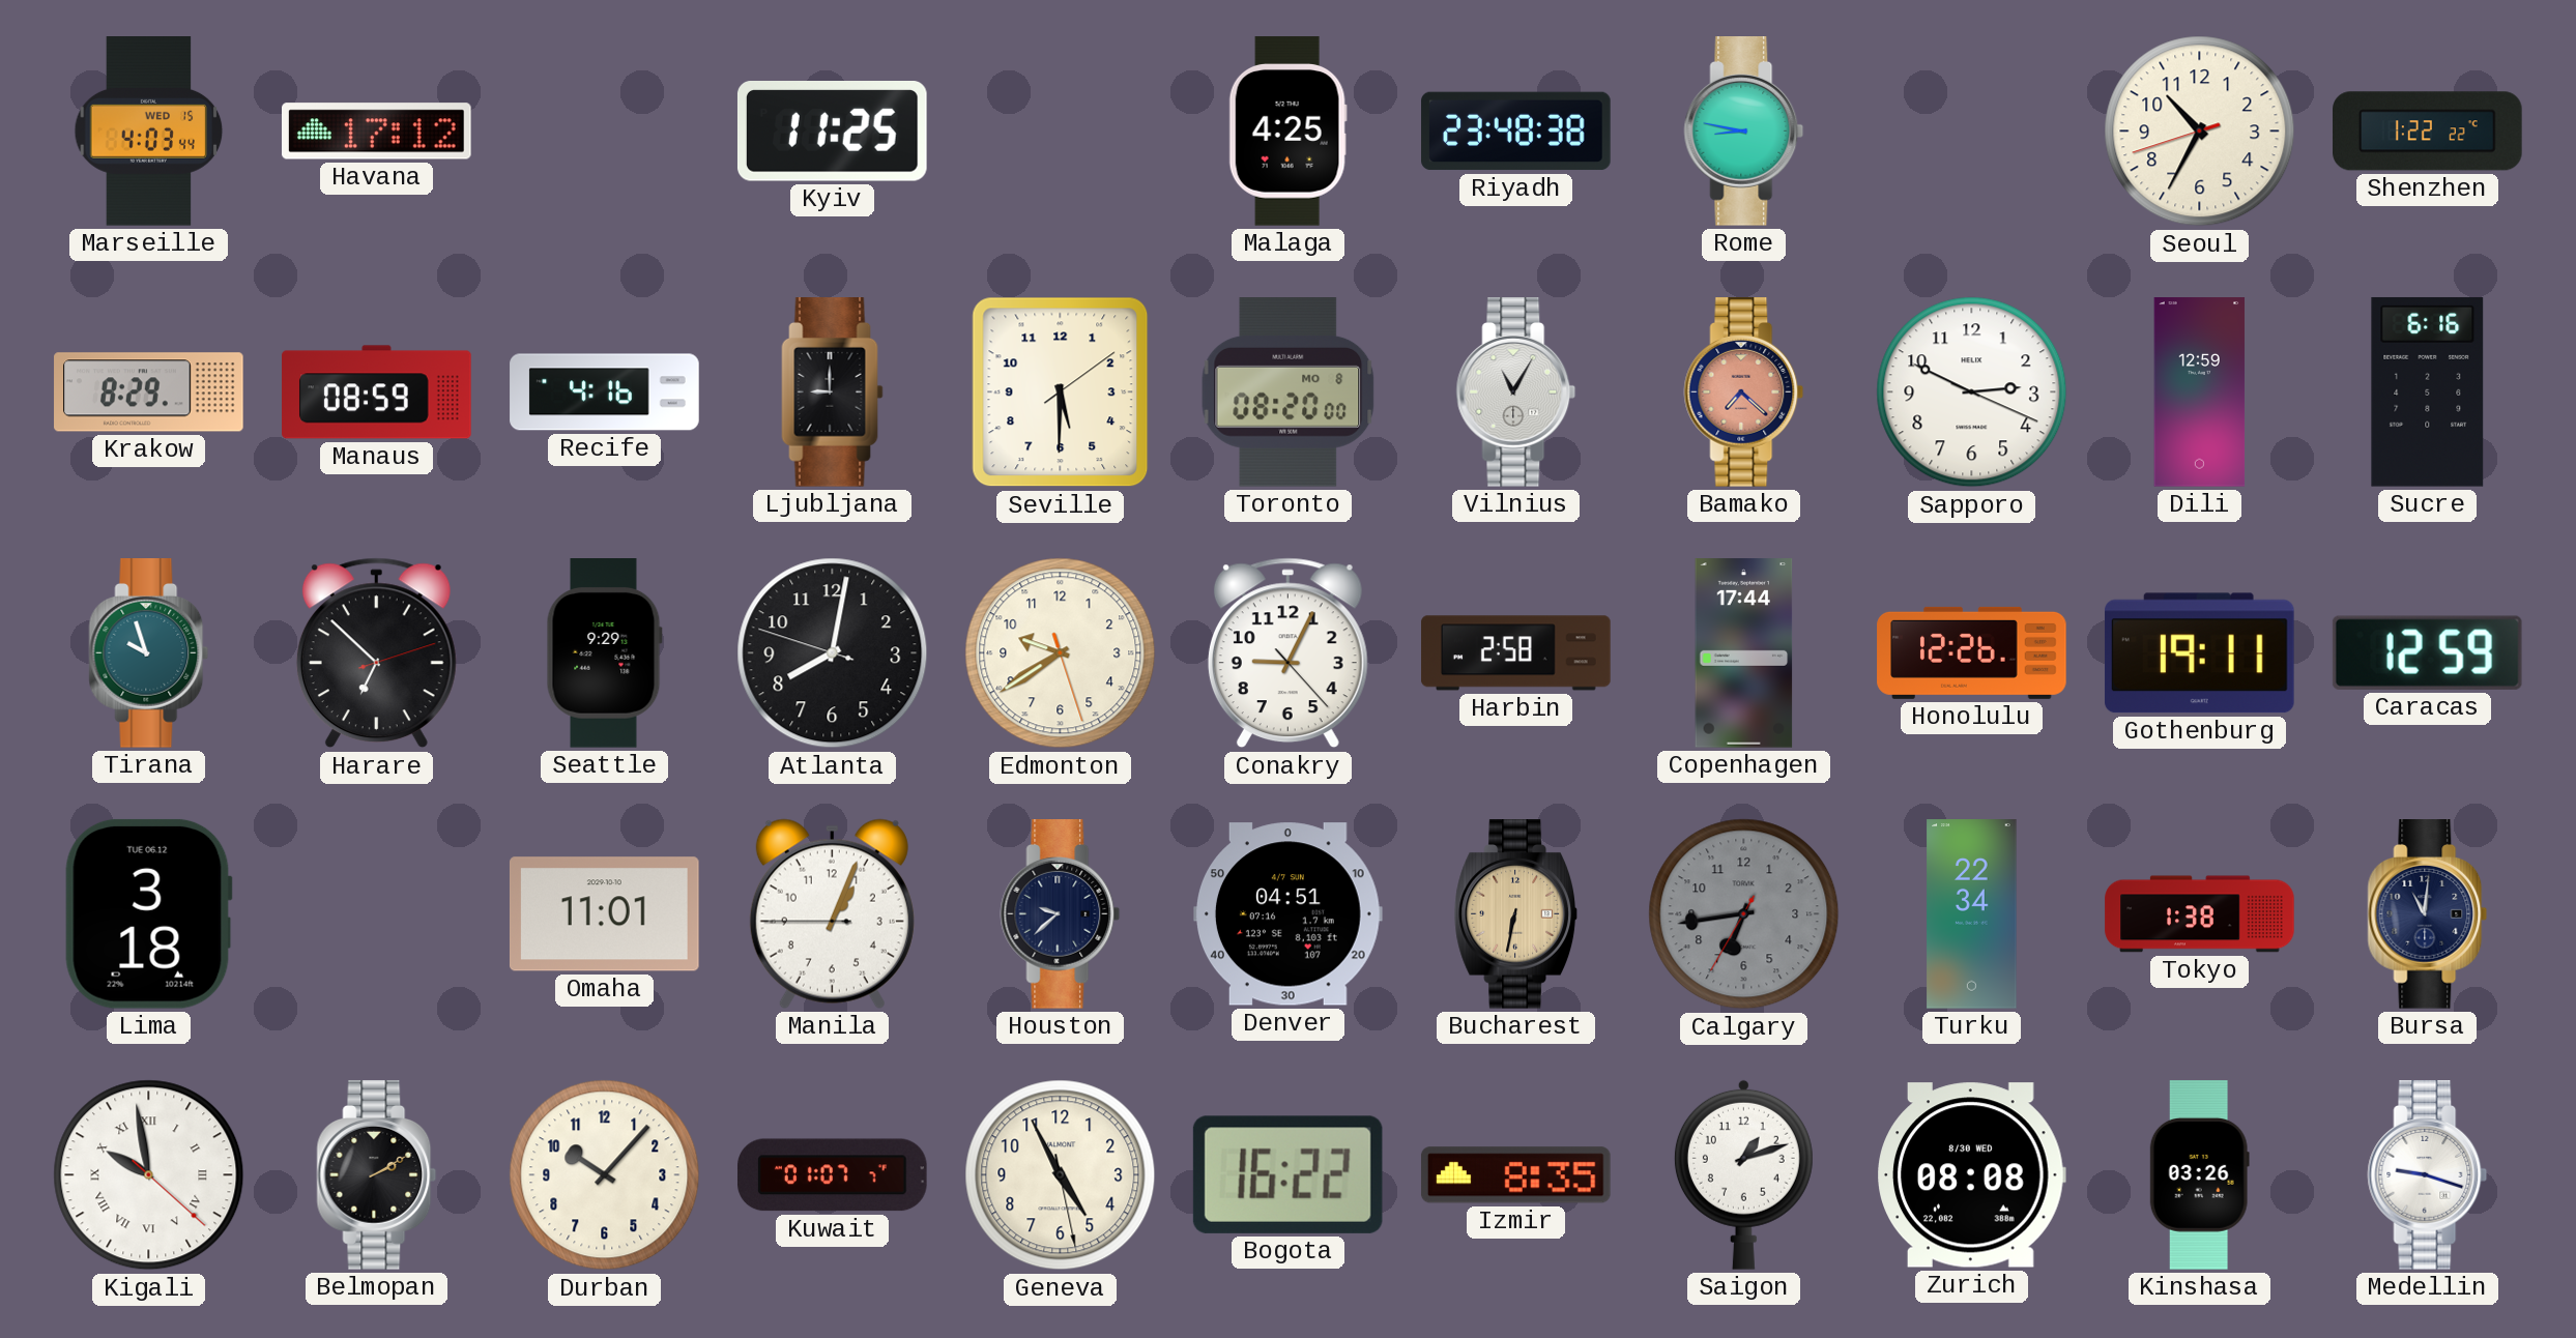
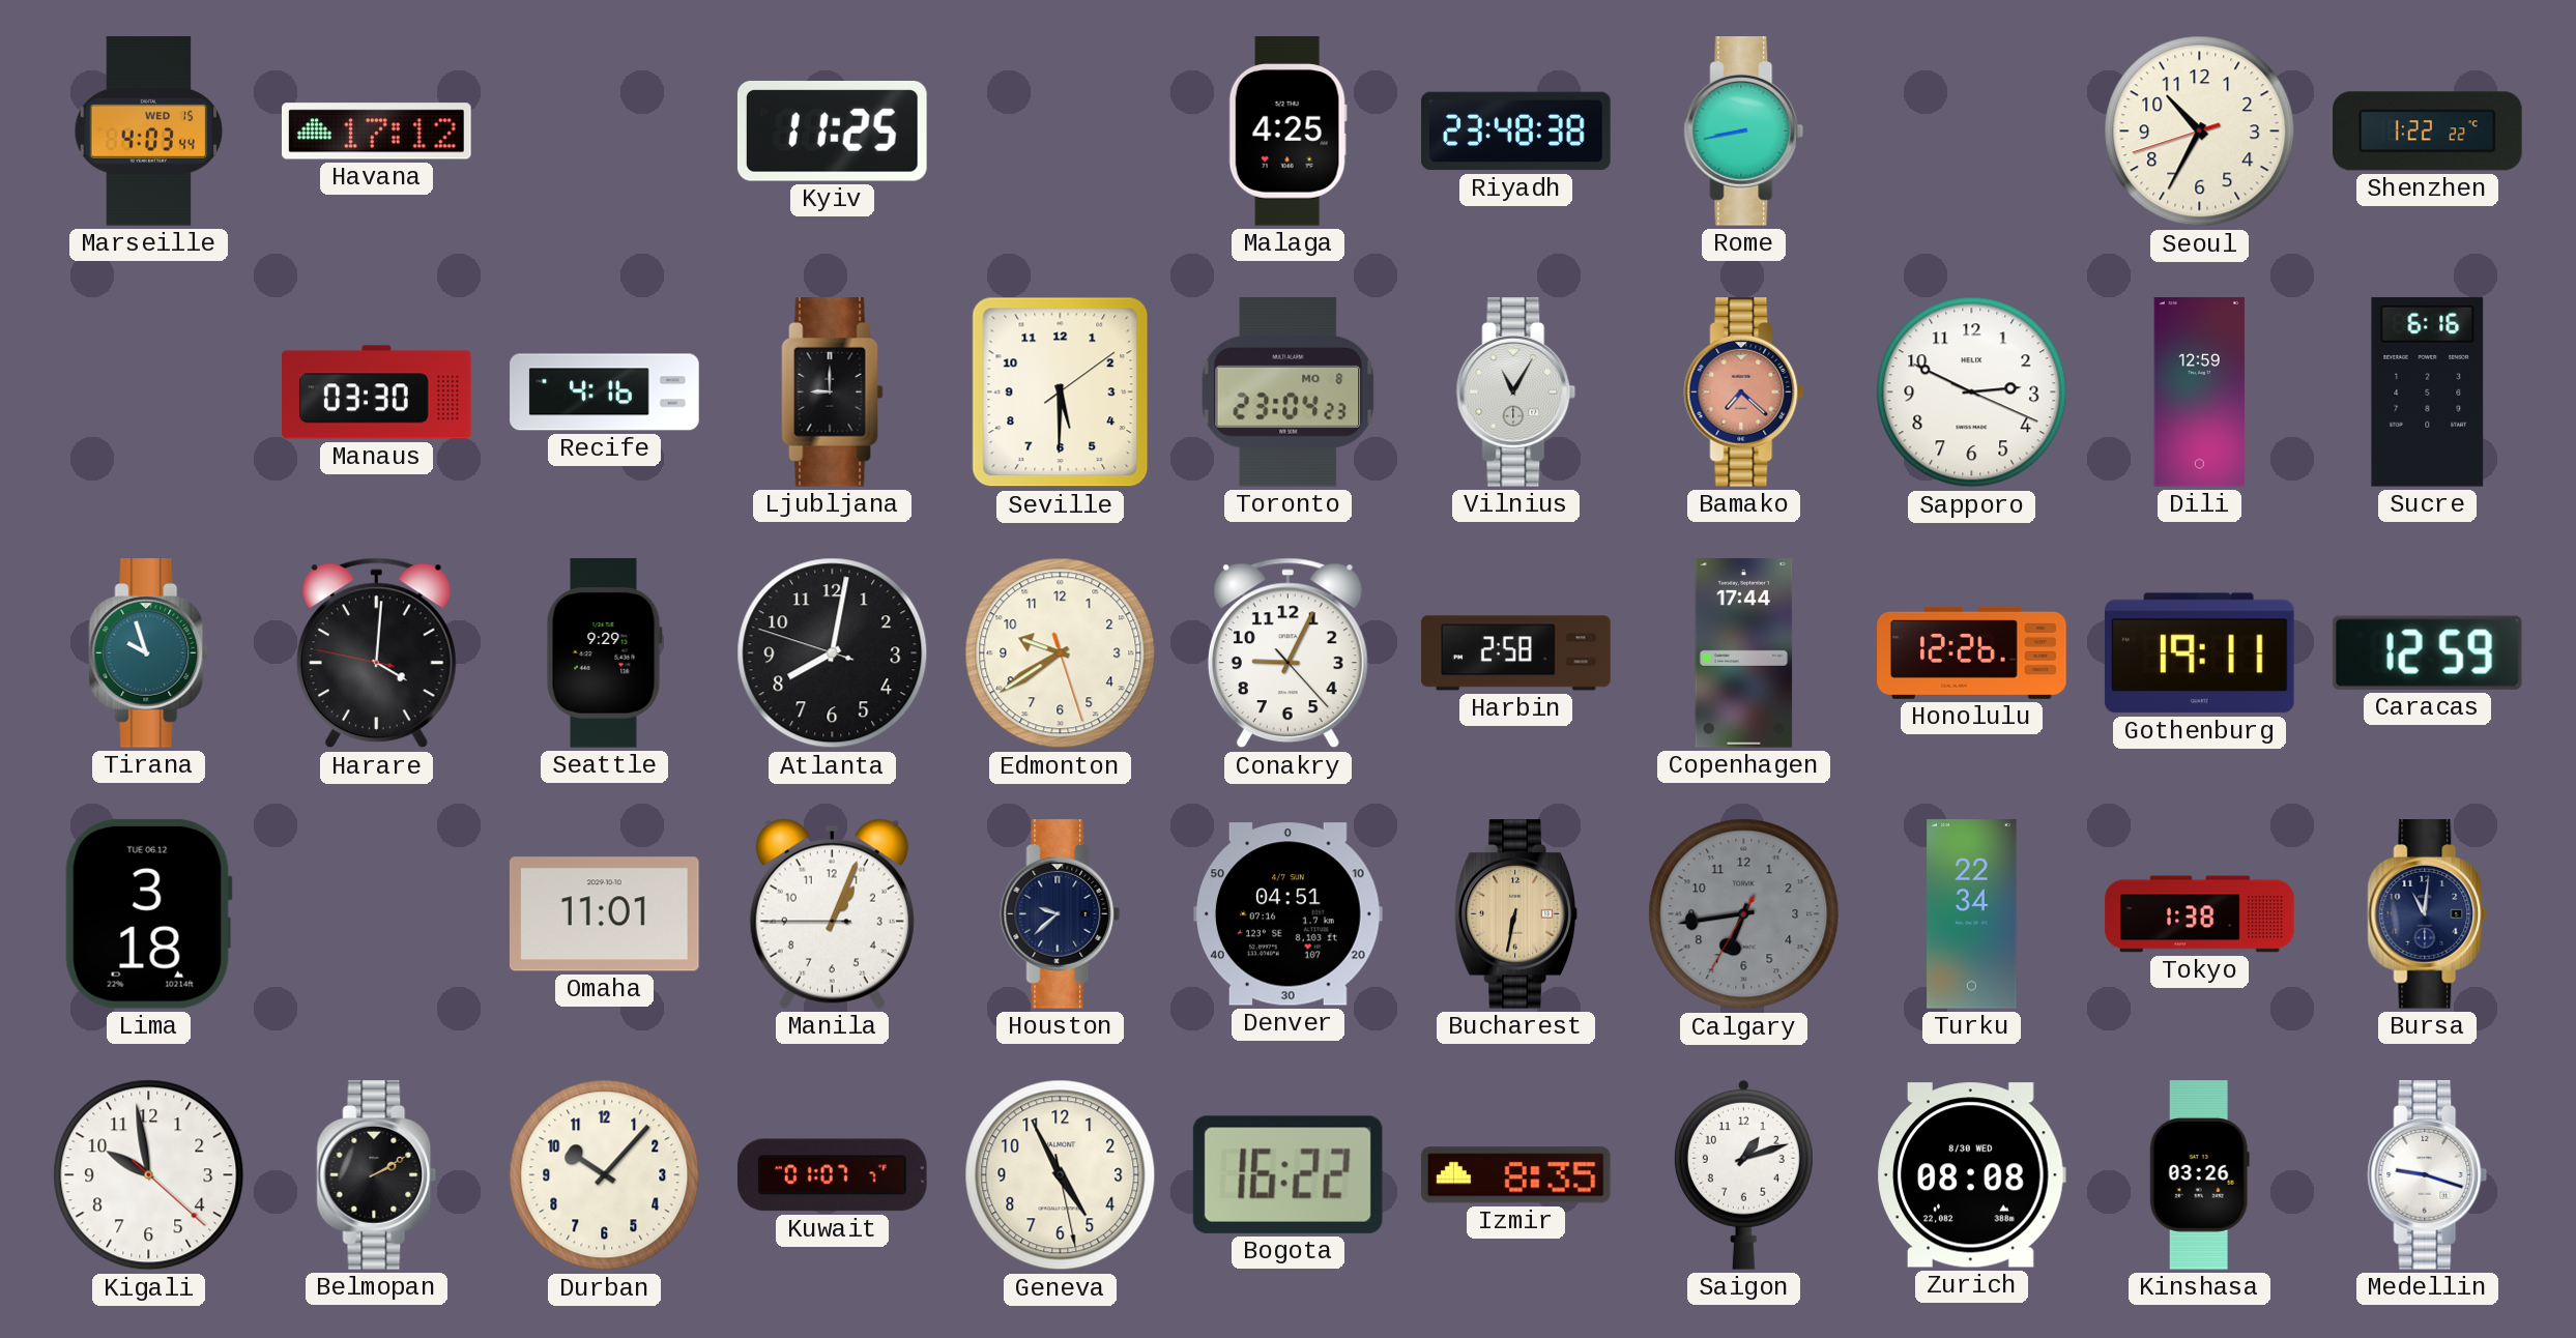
Rome: 8:47 -> 8:43
Krakow: 8:29 -> none
Manaus: 08:59 -> 03:30
Toronto: 08:20 -> 23:04
Harare: 6:52 -> 4:00
Kigali numerals: Roman -> Arabic
